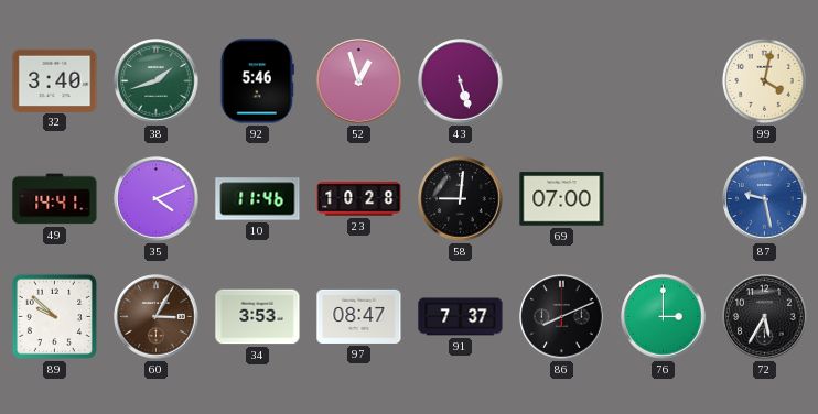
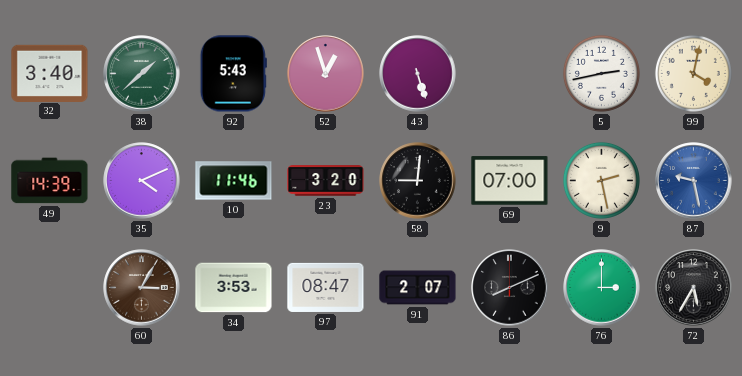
38: 1:42 -> 1:38
92: 5:46 -> 5:43
5: none -> 2:43
49: 14:41 -> 14:39
23: 10:28 -> 3:20
9: none -> 2:28
89: 9:52 -> none
91: 7:37 -> 2:07
